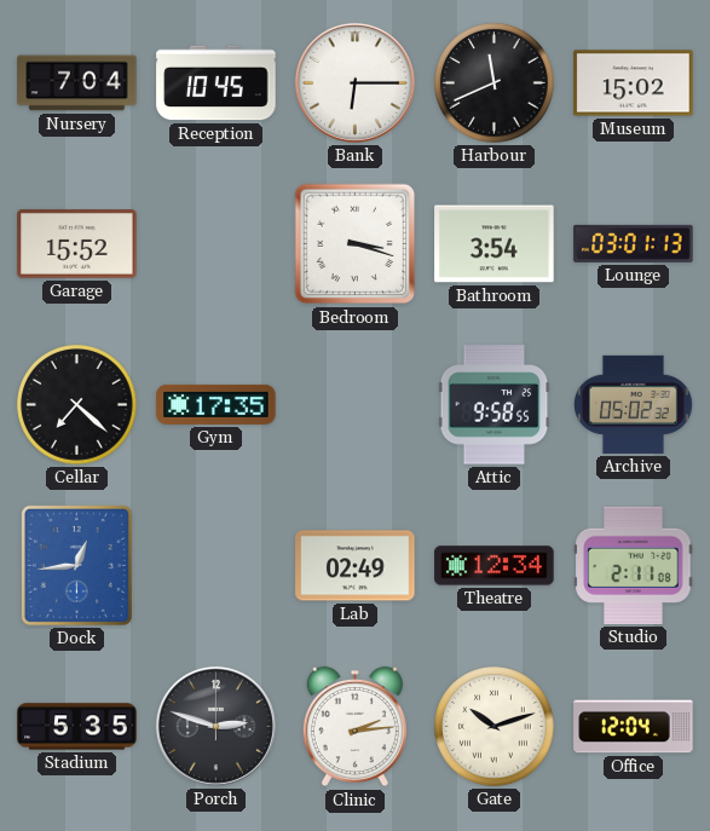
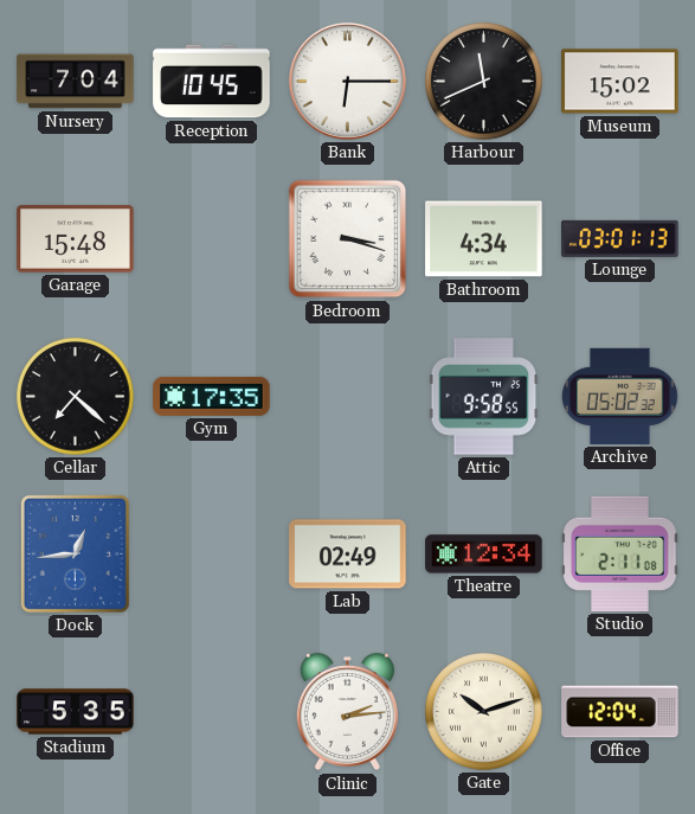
Garage: 15:52 -> 15:48
Bathroom: 3:54 -> 4:34
Porch: 2:48 -> none
